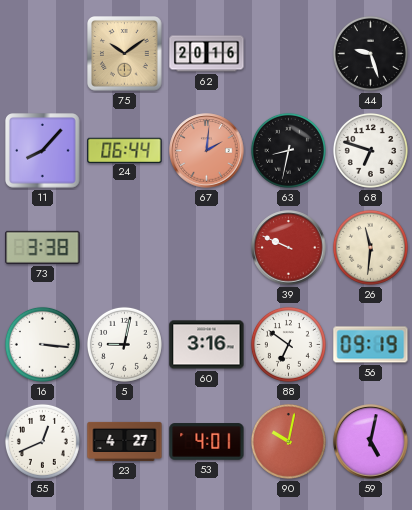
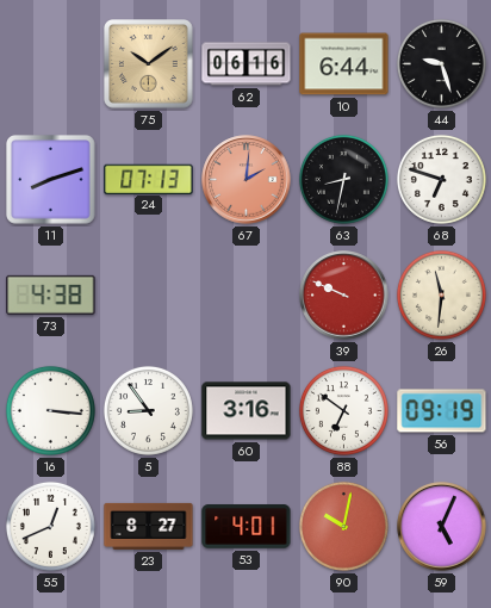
62: 20:16 -> 06:16
10: none -> 6:44
11: 8:07 -> 8:12
24: 06:44 -> 07:13
73: 3:38 -> 4:38
5: 9:02 -> 8:54
23: 4:27 -> 8:27
59: 5:02 -> 5:04
